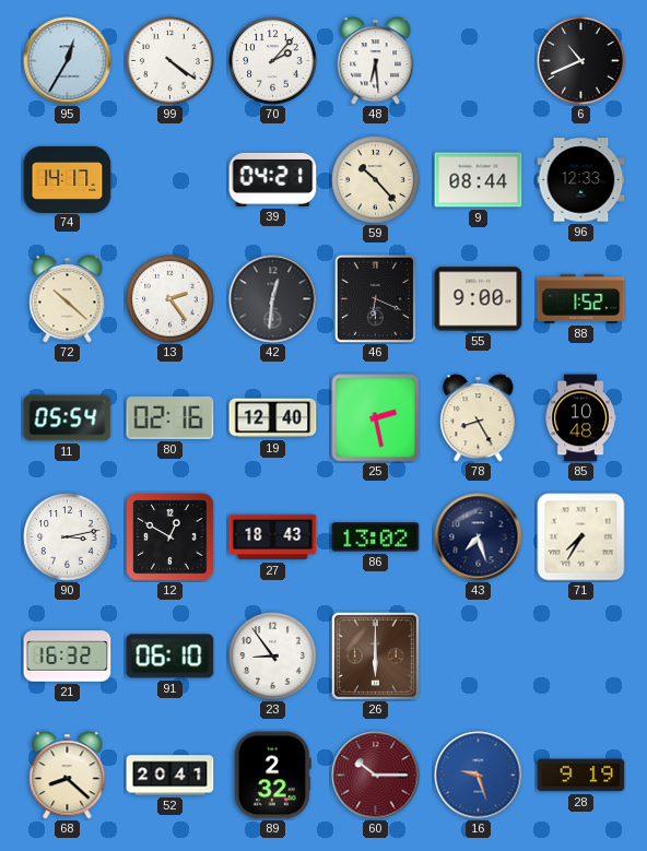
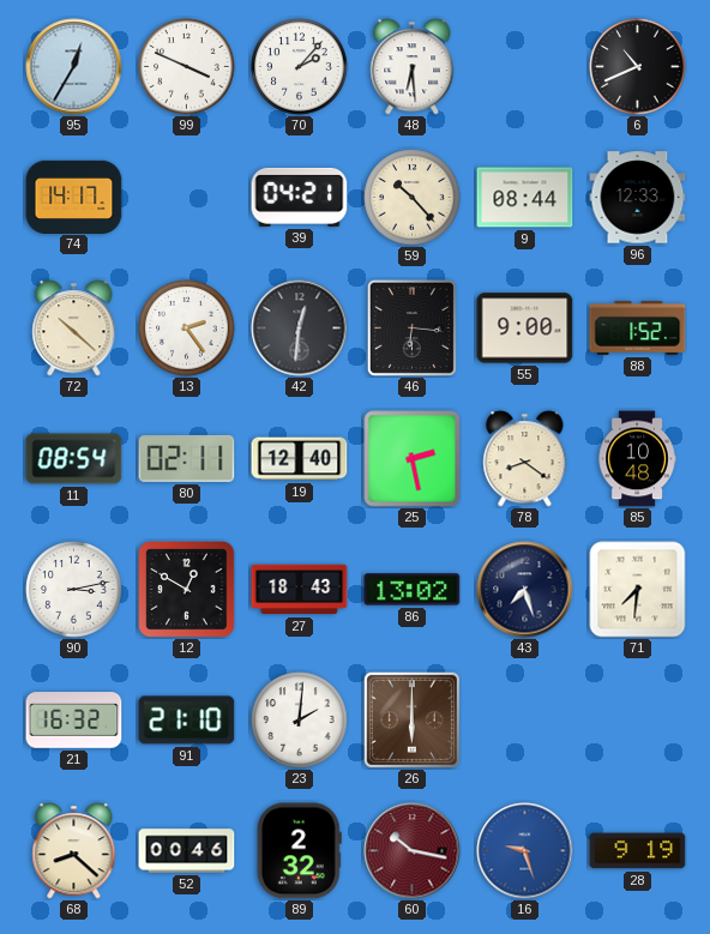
99: 4:21 -> 3:49
46: 6:19 -> 6:16
11: 05:54 -> 08:54
80: 02:16 -> 02:11
78: 8:25 -> 8:21
71: 7:35 -> 7:31
91: 06:10 -> 21:10
23: 8:54 -> 2:01
52: 20:41 -> 00:46
60: 10:15 -> 10:17
